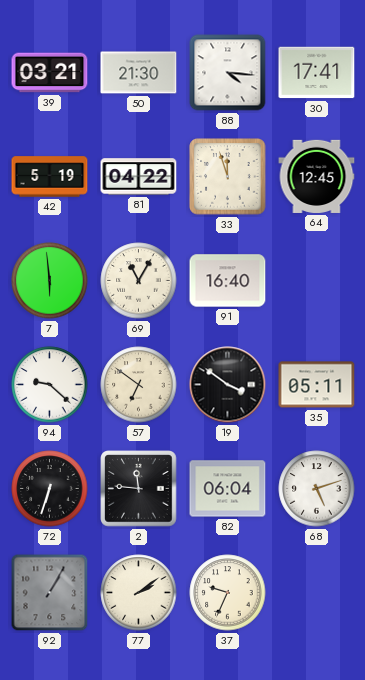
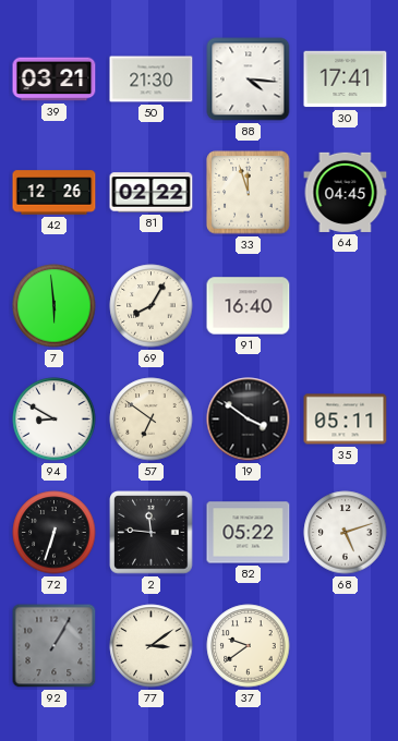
42: 5:19 -> 12:26
81: 04:22 -> 02:22
64: 12:45 -> 04:45
69: 11:05 -> 8:05
94: 9:22 -> 8:50
82: 06:04 -> 05:22
77: 2:09 -> 3:09
37: 9:34 -> 9:39
